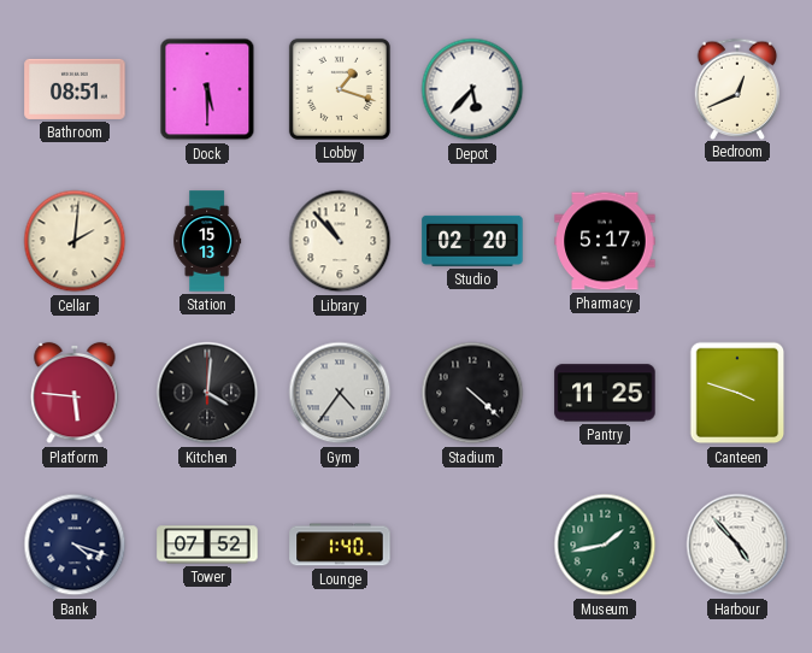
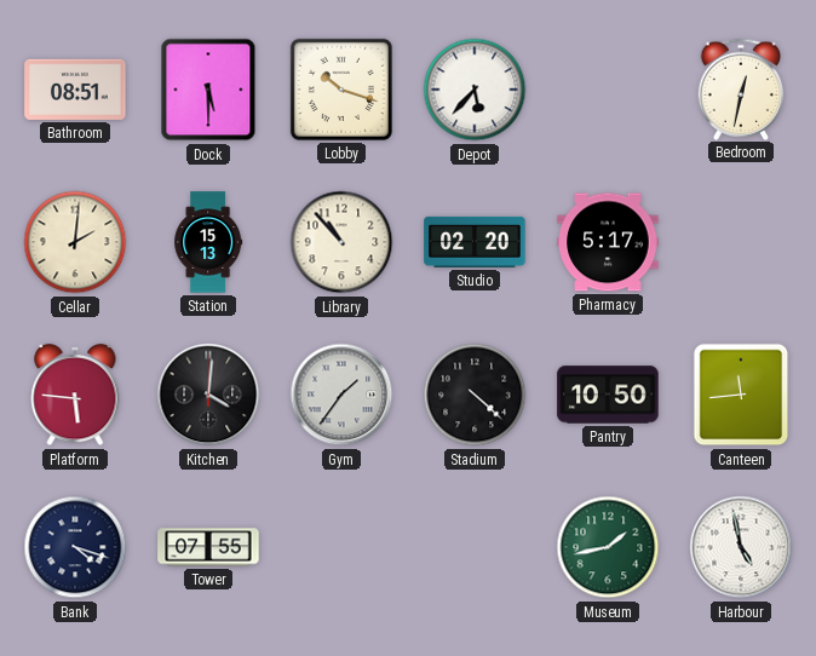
Lobby: 1:18 -> 10:18
Bedroom: 12:41 -> 12:32
Gym: 4:36 -> 1:36
Pantry: 11:25 -> 10:50
Canteen: 3:48 -> 11:44
Tower: 07:52 -> 07:55
Lounge: 1:40 -> none
Harbour: 4:53 -> 4:58
